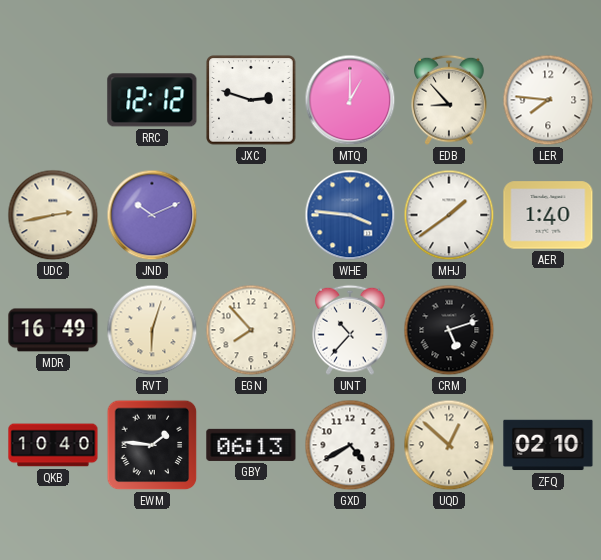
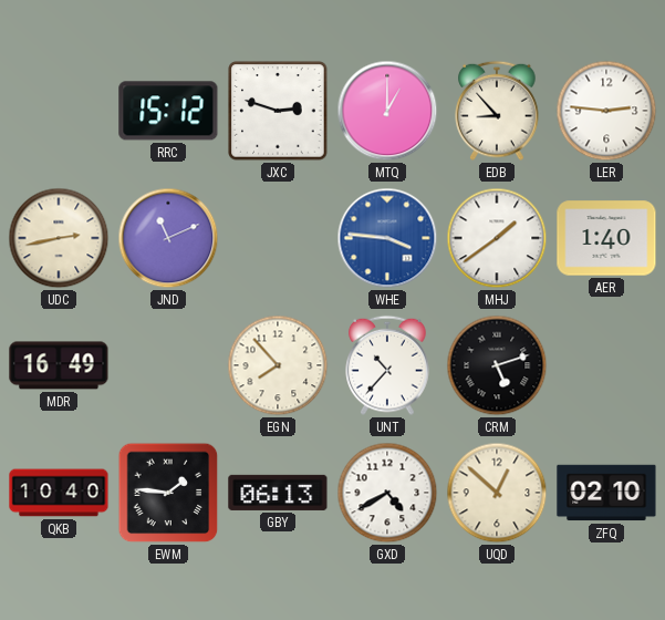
RRC: 12:12 -> 15:12
LER: 7:46 -> 2:46
JND: 10:11 -> 11:11
RVT: 6:03 -> none
